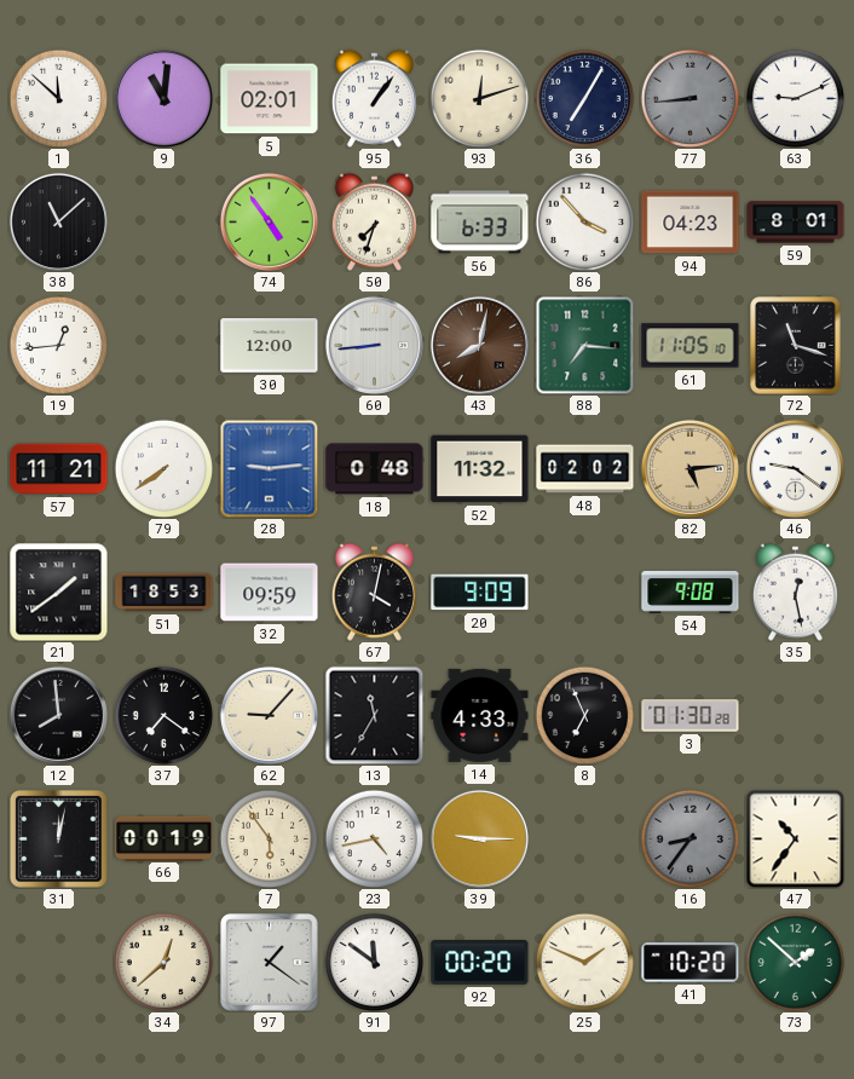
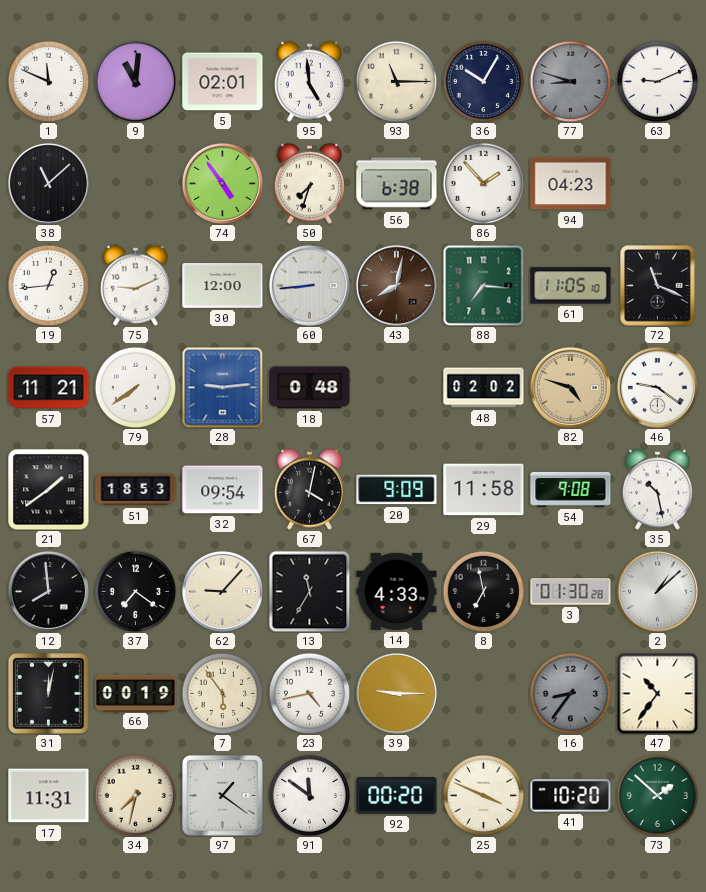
1: 11:52 -> 11:49
95: 1:06 -> 4:59
93: 12:12 -> 11:15
36: 7:05 -> 10:05
77: 8:44 -> 8:48
56: 6:33 -> 6:38
86: 3:53 -> 1:53
59: 8:01 -> none
75: none -> 9:11
72: 11:18 -> 11:19
52: 11:32 -> none
82: 5:14 -> 4:48
32: 09:59 -> 09:54
29: none -> 11:58
35: 12:28 -> 10:28
8: 6:56 -> 6:58
2: none -> 1:08
17: none -> 11:31
34: 12:38 -> 7:32
25: 1:49 -> 3:49
